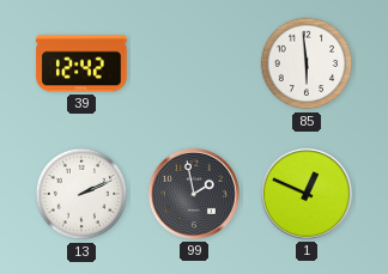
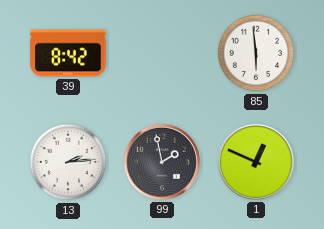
39: 12:42 -> 8:42
13: 2:11 -> 2:14
